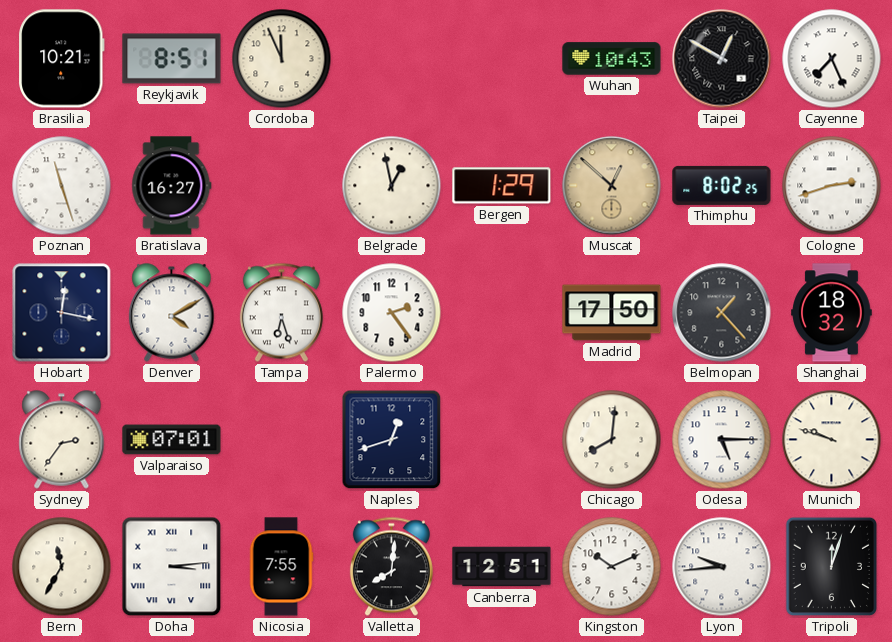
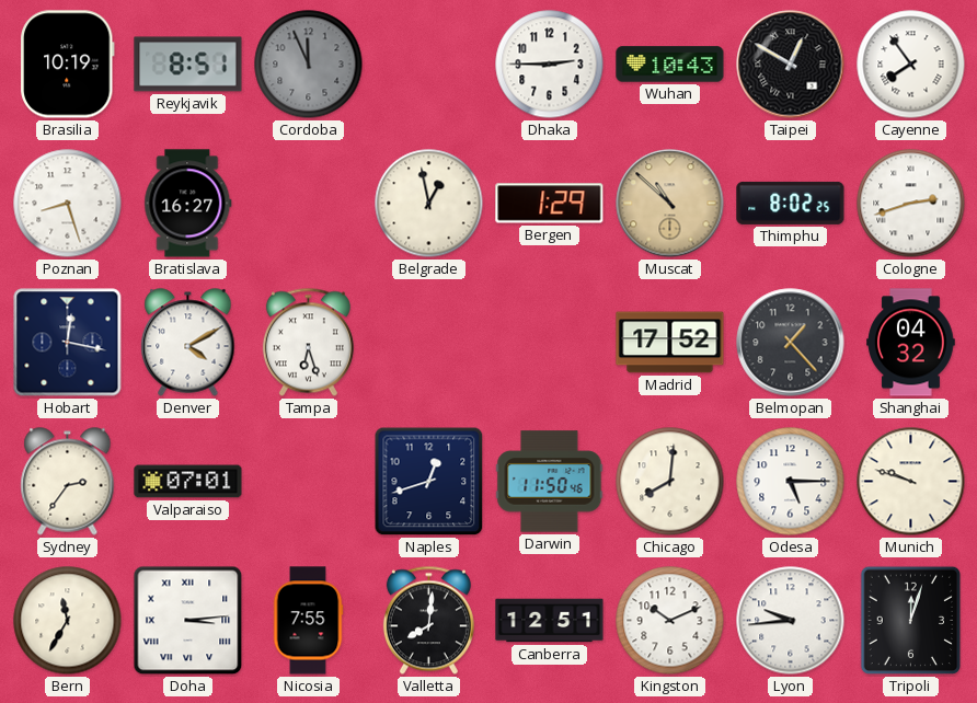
Brasilia: 10:21 -> 10:19
Cordoba dial: cream -> grey
Dhaka: none -> 2:45
Cayenne: 7:26 -> 7:54
Poznan: 11:27 -> 8:27
Muscat: 12:52 -> 10:52
Palermo: 2:24 -> none
Madrid: 17:50 -> 17:52
Shanghai: 18:32 -> 04:32
Darwin: none -> 11:50
